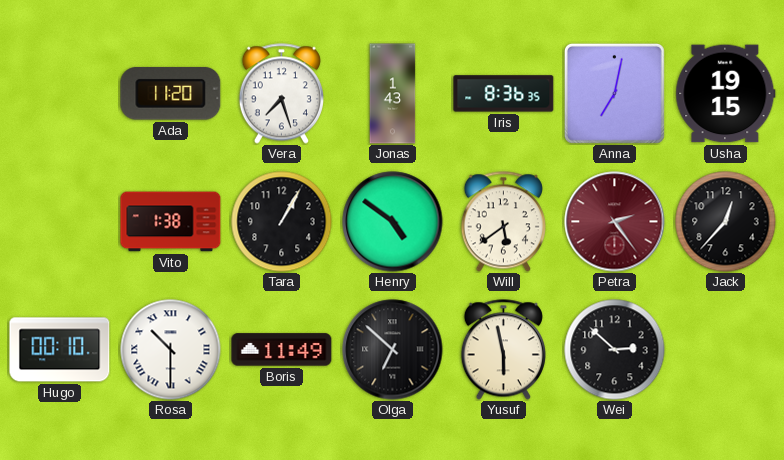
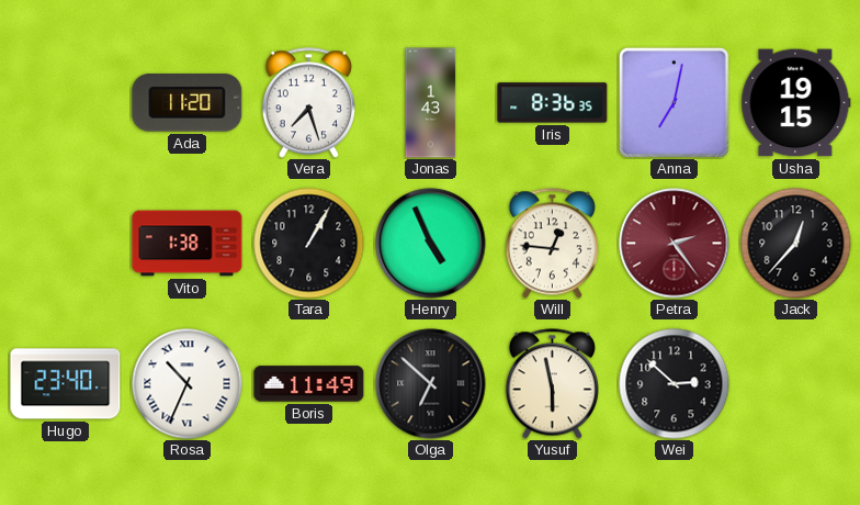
Henry: 4:51 -> 4:56
Will: 5:39 -> 12:46
Hugo: 00:10 -> 23:40
Rosa: 10:30 -> 10:34
